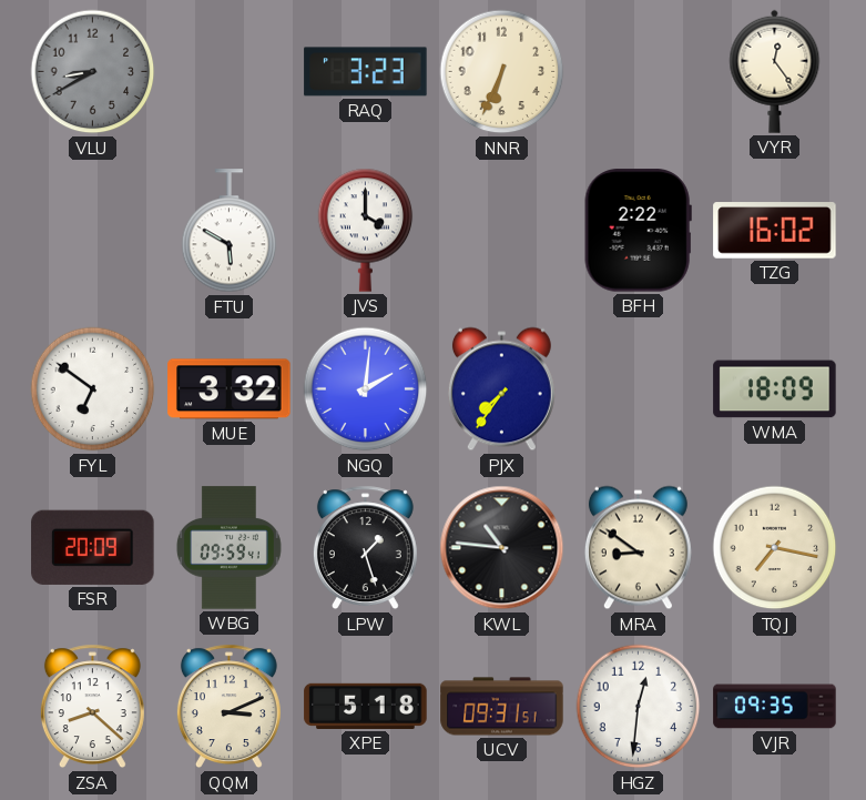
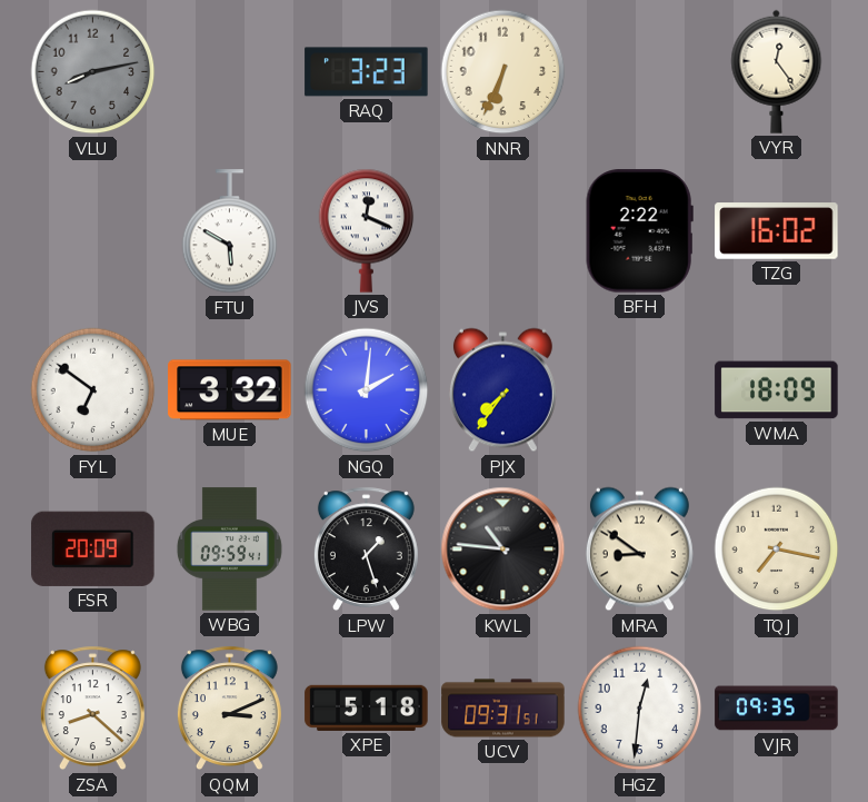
VLU: 8:40 -> 8:13
JVS: 4:00 -> 12:19
